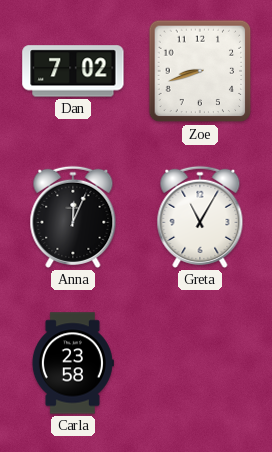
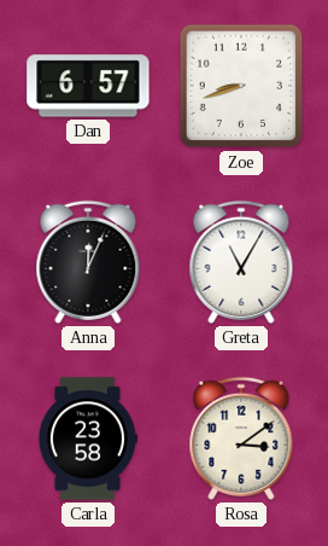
Dan: 7:02 -> 6:57
Rosa: none -> 3:09
